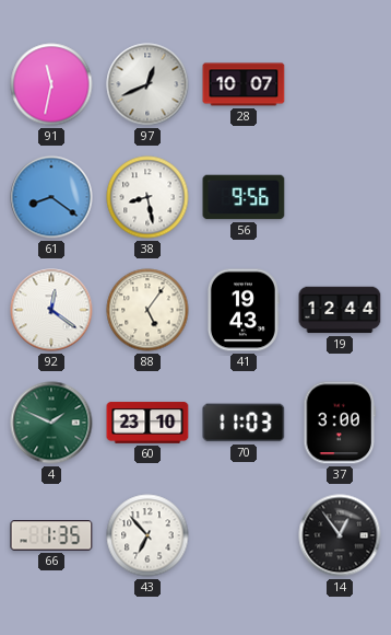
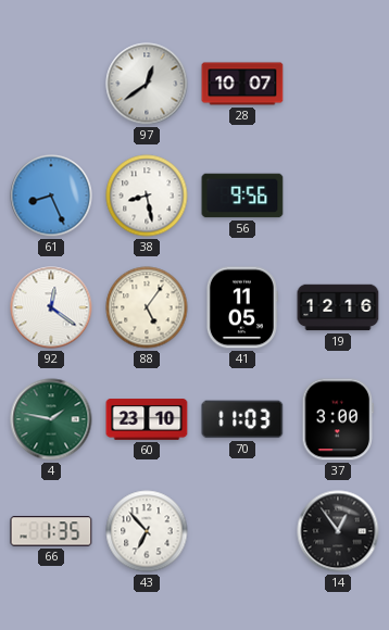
91: 11:32 -> none
97: 12:41 -> 12:39
61: 8:21 -> 8:26
41: 19:43 -> 11:05
19: 12:44 -> 12:16
4: 1:49 -> 1:47
